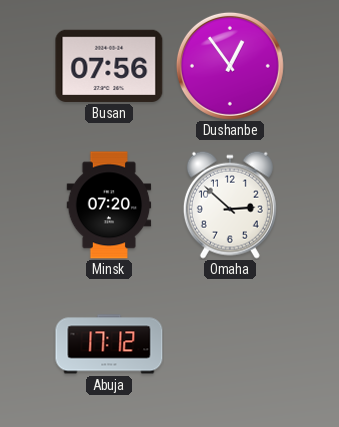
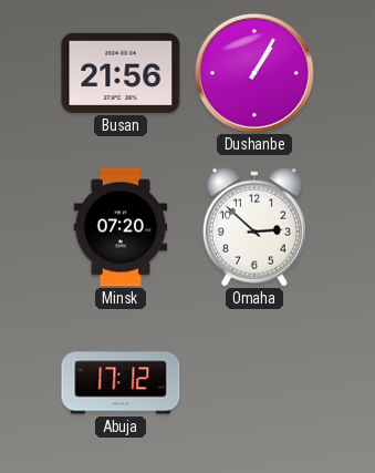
Busan: 07:56 -> 21:56
Dushanbe: 12:54 -> 1:05
